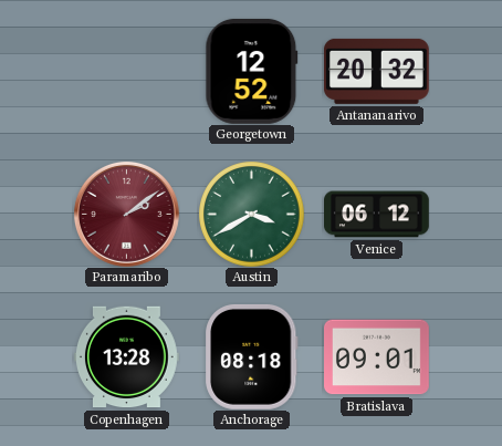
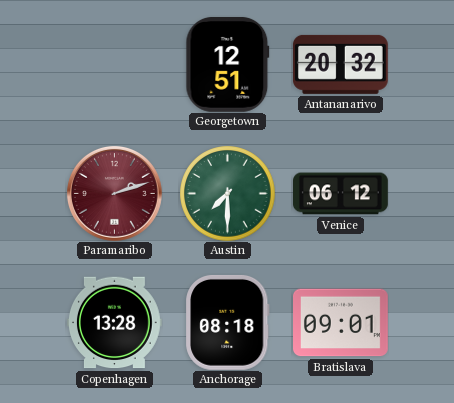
Georgetown: 12:52 -> 12:51
Paramaribo: 2:09 -> 2:12
Austin: 3:40 -> 7:30
